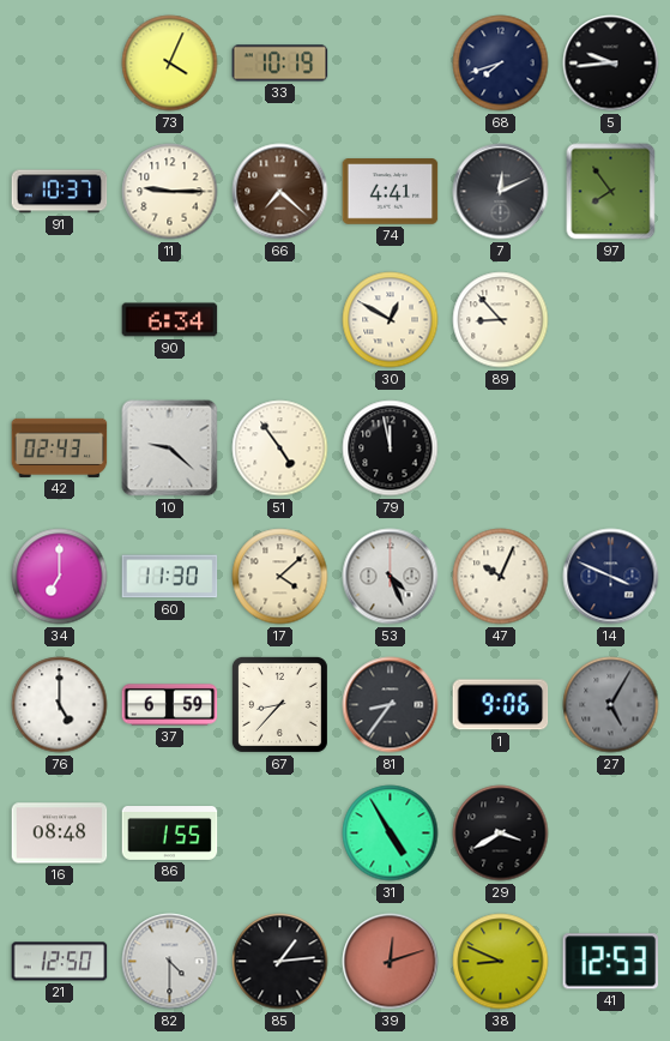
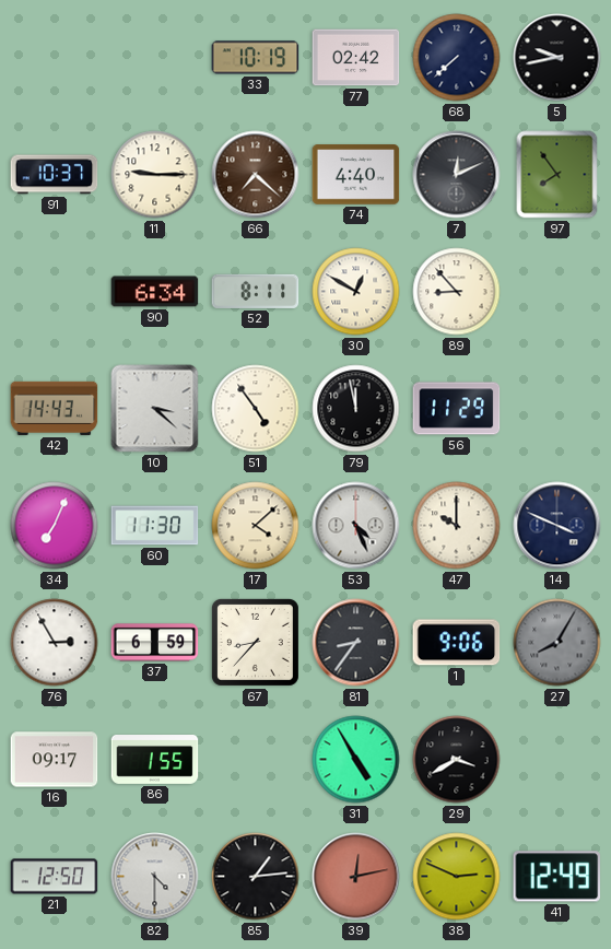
73: 4:04 -> none
77: none -> 02:42
68: 7:42 -> 7:38
5: 9:44 -> 9:43
74: 4:41 -> 4:40
52: none -> 8:11
42: 02:43 -> 14:43
10: 9:22 -> 3:22
56: none -> 11:29
34: 7:00 -> 7:04
47: 10:04 -> 10:00
76: 5:00 -> 2:55
27: 5:05 -> 8:05
16: 08:48 -> 09:17
39: 12:12 -> 12:13
38: 8:49 -> 2:49
41: 12:53 -> 12:49
